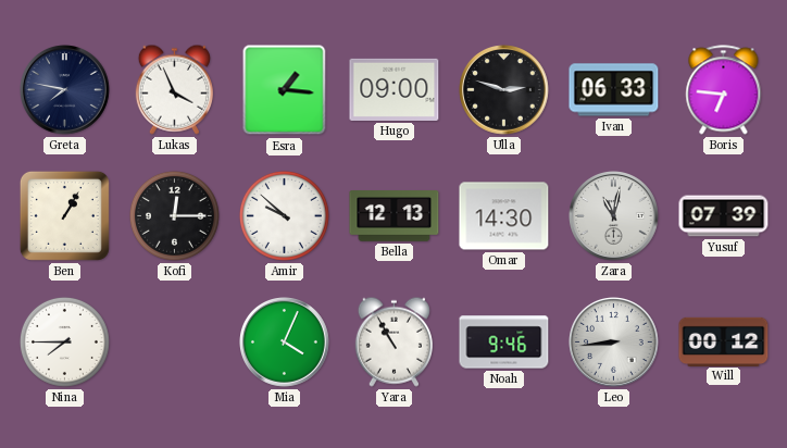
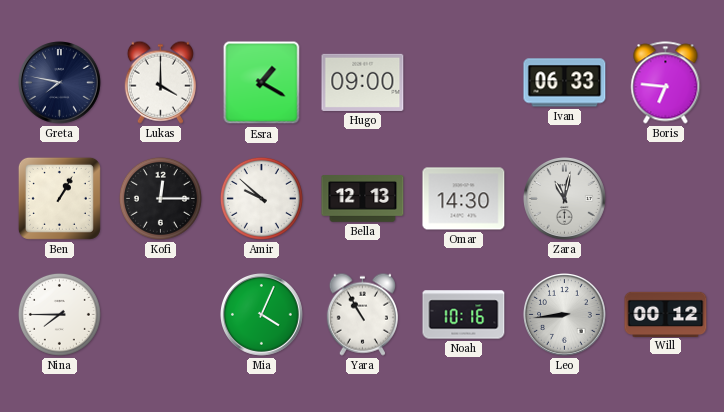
Lukas: 3:56 -> 4:00
Esra: 1:16 -> 1:20
Ulla: 2:48 -> none
Yusuf: 07:39 -> none
Noah: 9:46 -> 10:16
